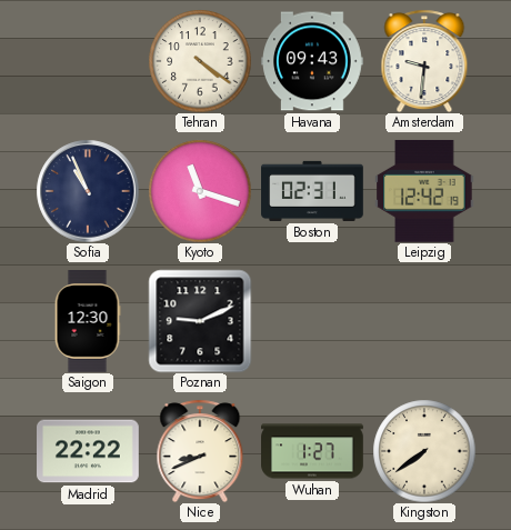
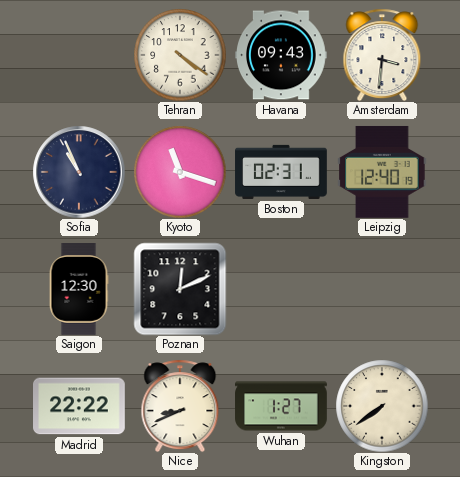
Amsterdam: 9:31 -> 3:31
Leipzig: 12:42 -> 12:40
Poznan: 9:11 -> 12:11
